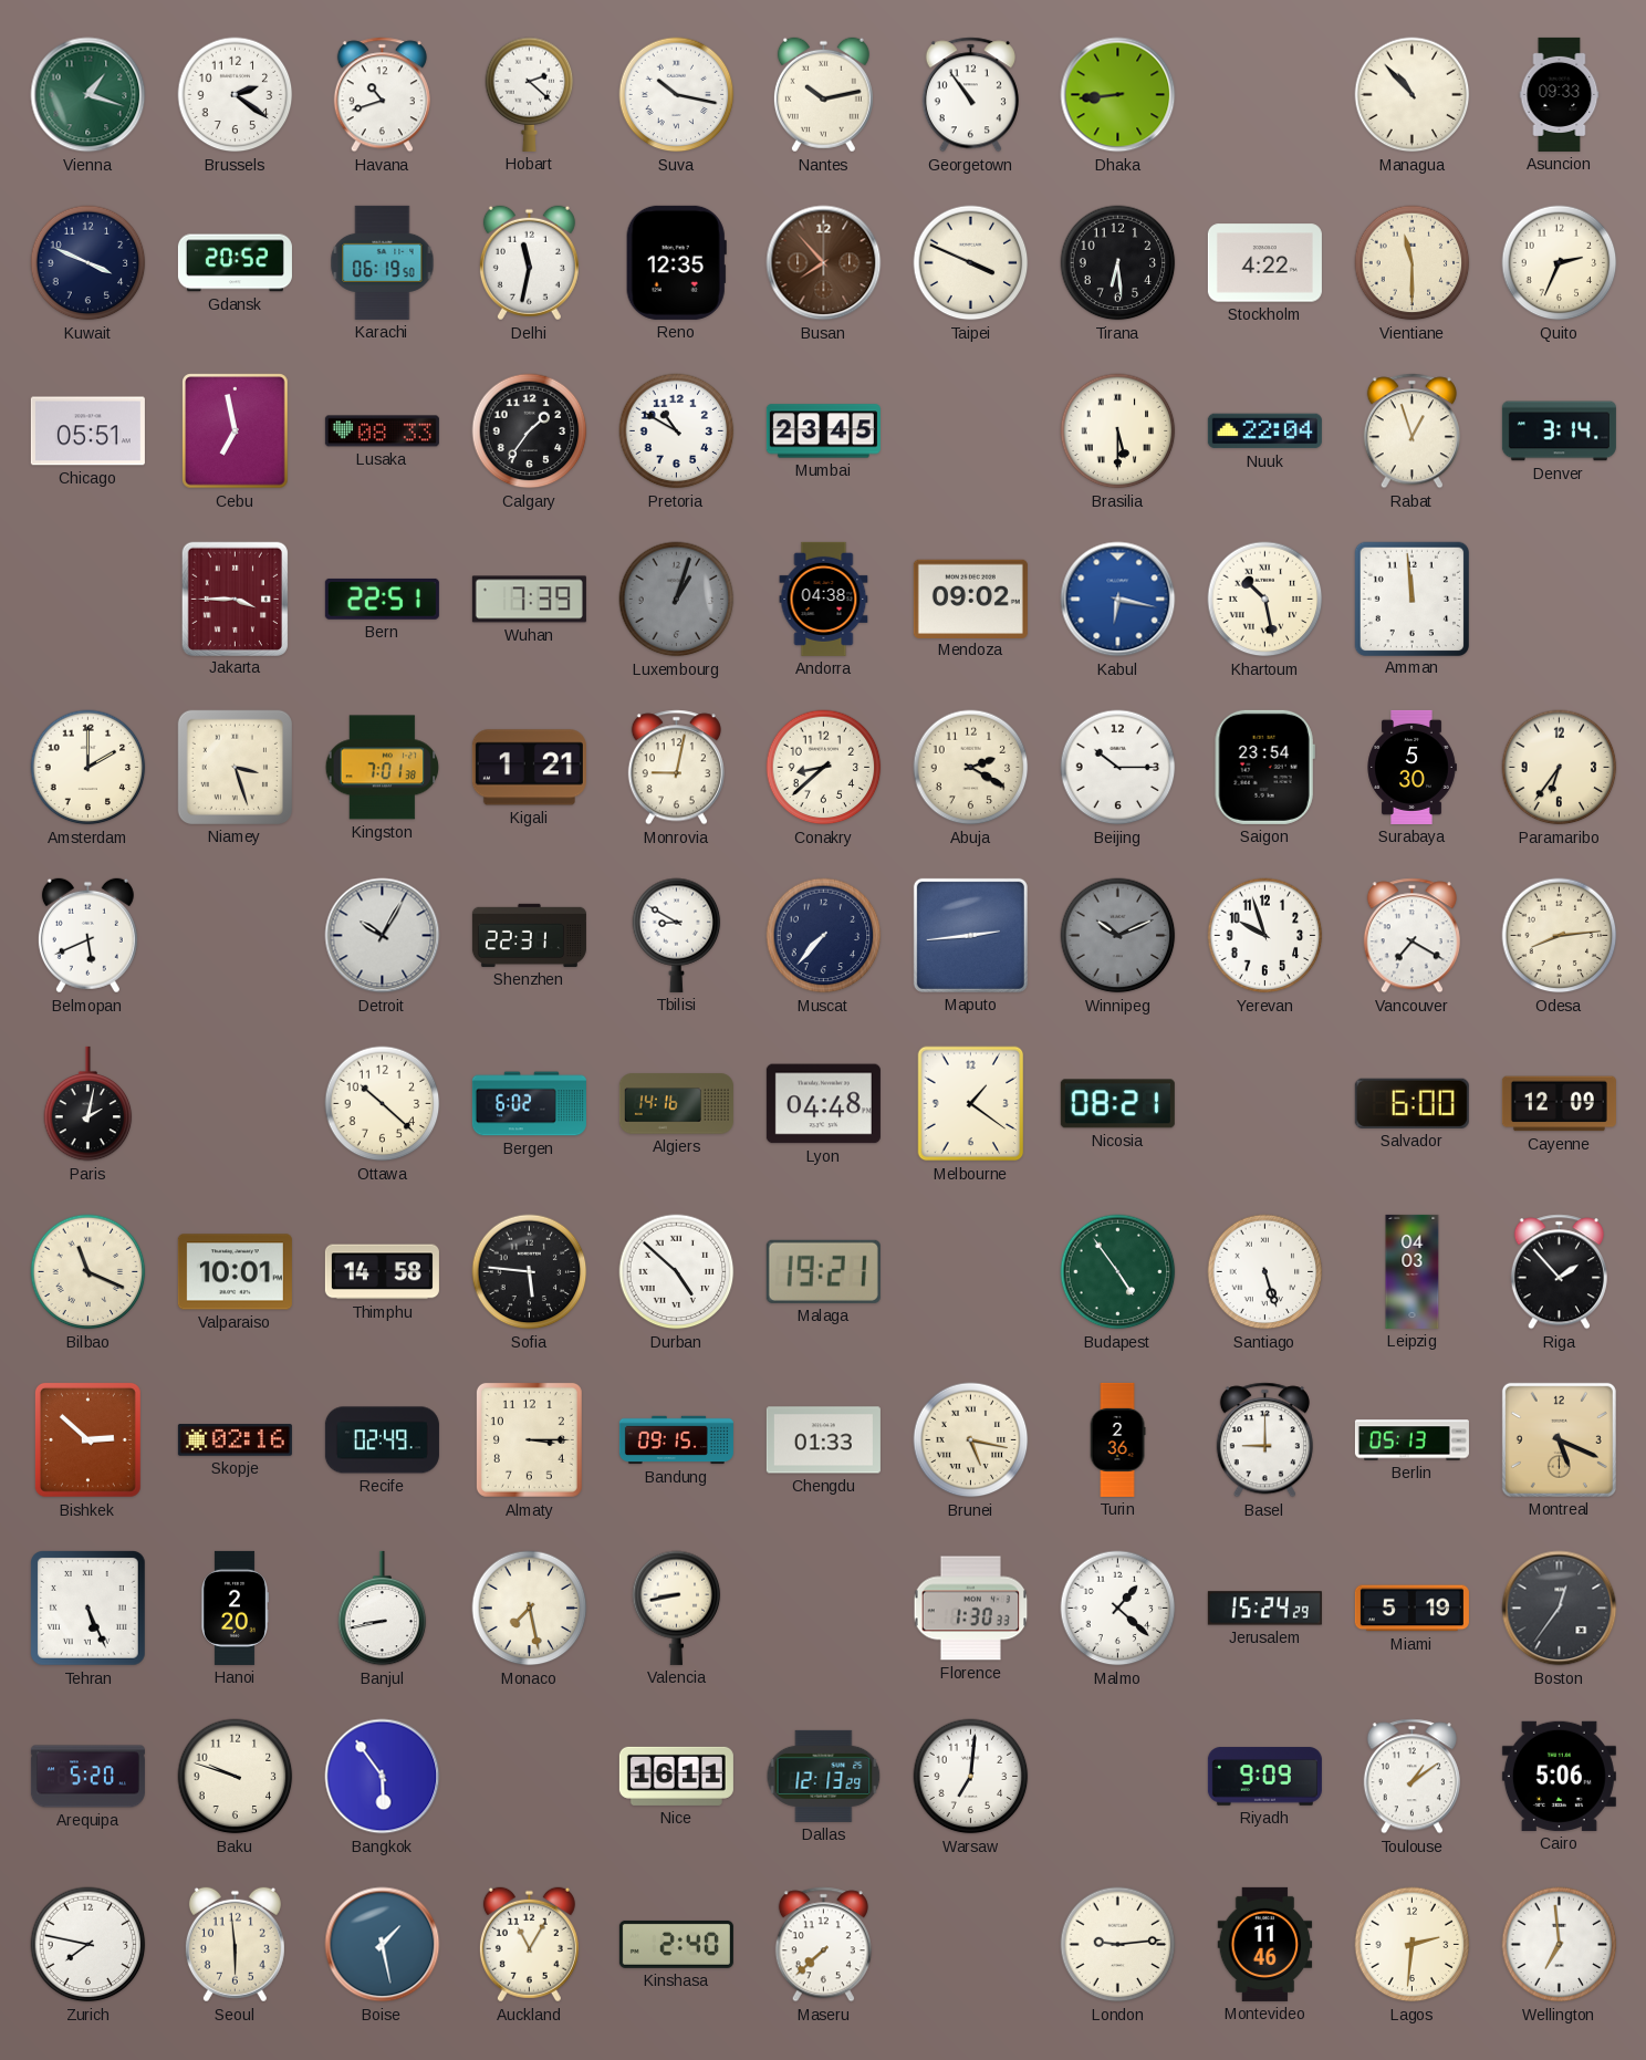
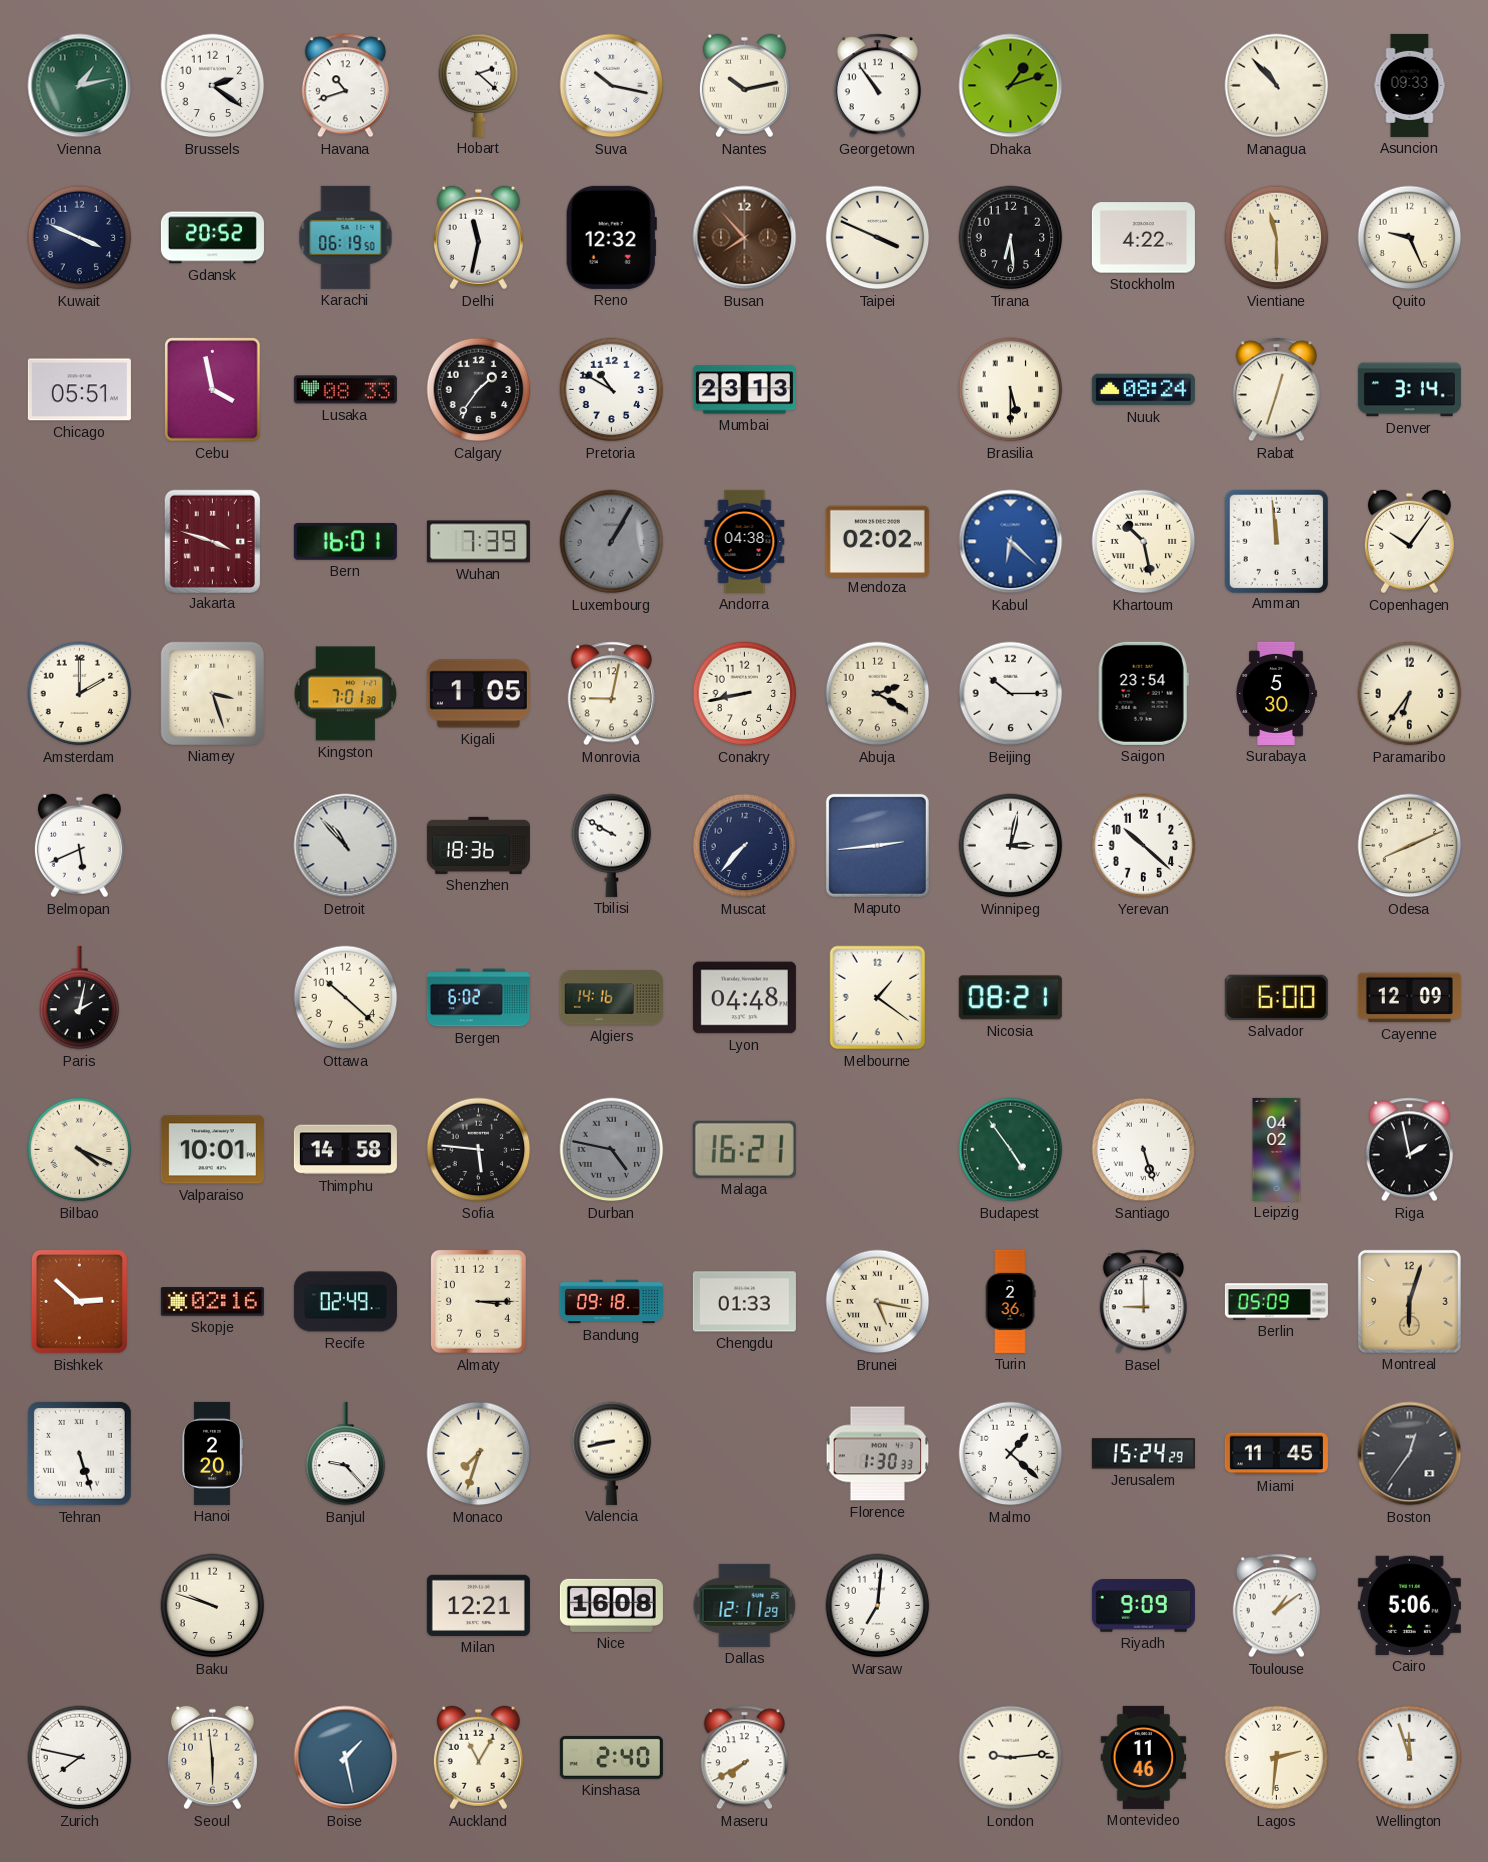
Vienna: 1:18 -> 1:13
Dhaka: 8:44 -> 1:12
Reno: 12:35 -> 12:32
Quito: 2:34 -> 9:26
Cebu: 6:58 -> 3:58
Mumbai: 23:45 -> 23:13
Nuuk: 22:04 -> 08:24
Rabat: 12:57 -> 12:33
Jakarta: 3:45 -> 3:48
Bern: 22:51 -> 16:01
Luxembourg: 1:03 -> 1:05
Mendoza: 09:02 -> 02:02
Kabul: 6:17 -> 6:22
Copenhagen: none -> 10:06
Kigali: 1:21 -> 1:05
Conakry: 8:38 -> 8:43
Detroit: 10:05 -> 10:53
Shenzhen: 22:31 -> 18:36
Tbilisi: 8:50 -> 9:50
Winnipeg: 10:11 -> 3:02
Winnipeg dial: grey -> white
Yerevan: 9:57 -> 10:22
Vancouver: 7:20 -> none
Odesa: 8:14 -> 8:11
Bilbao: 11:19 -> 4:19
Durban: 4:52 -> 4:47
Durban dial: white -> grey
Malaga: 19:21 -> 16:21
Leipzig: 04:03 -> 04:02
Riga: 1:53 -> 1:58
Bandung: 09:15 -> 09:18
Berlin: 05:13 -> 05:09
Montreal: 5:19 -> 6:03
Tehran: 5:26 -> 5:27
Banjul: 8:43 -> 9:23
Monaco: 7:28 -> 7:33
Miami: 5:19 -> 11:45
Arequipa: 5:20 -> none
Bangkok: 5:54 -> none
Milan: none -> 12:21
Nice: 16:11 -> 16:08
Dallas: 12:13 -> 12:11
Maseru: 7:38 -> 7:40
Wellington: 6:59 -> 11:57
